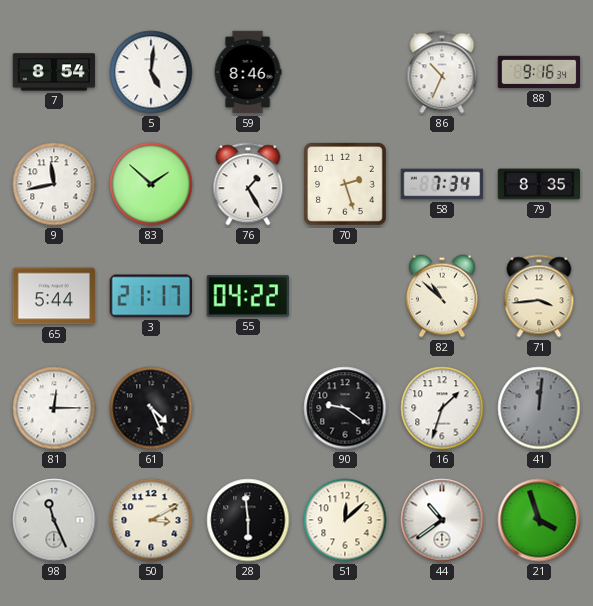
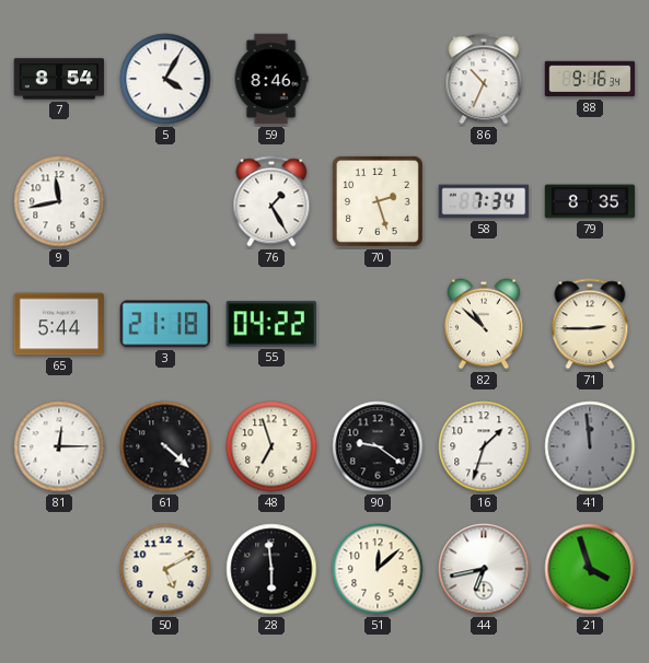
5: 5:01 -> 4:05
83: 1:52 -> none
3: 21:17 -> 21:18
71: 3:44 -> 2:45
61: 4:26 -> 4:22
48: none -> 6:57
41: 12:01 -> 11:59
98: 11:26 -> none
50: 3:10 -> 5:10
44: 10:39 -> 6:43
